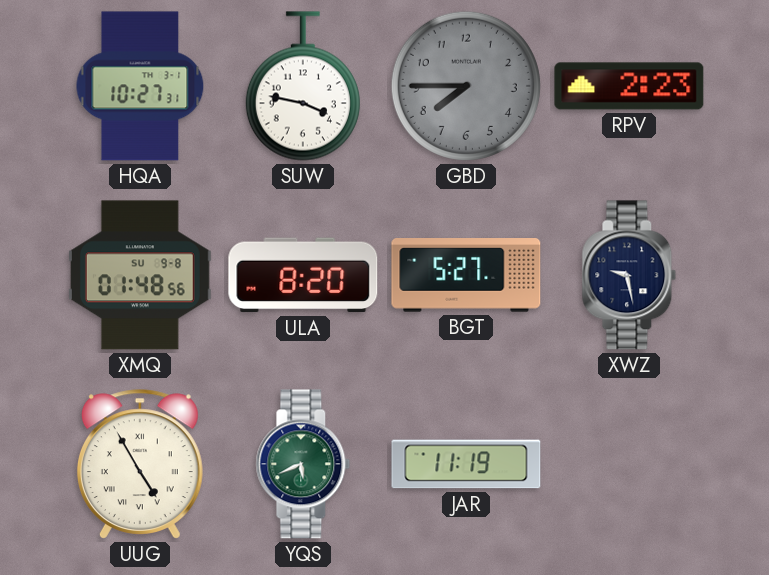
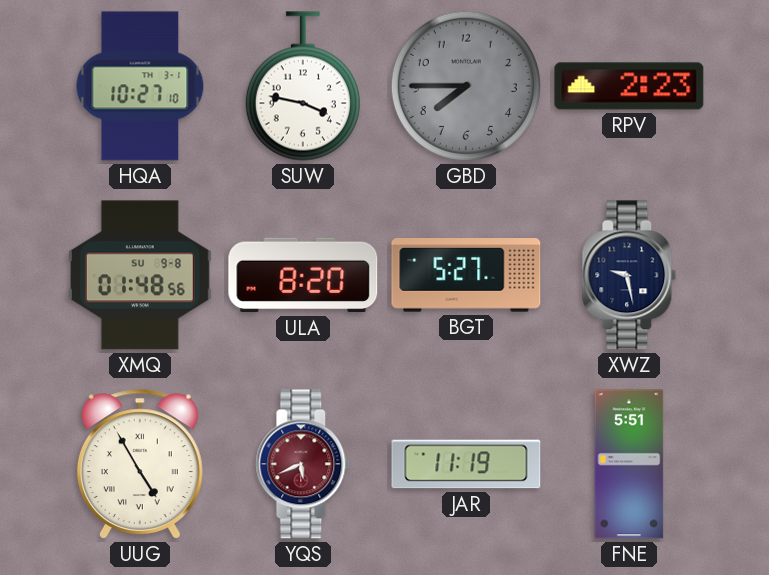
HQA: 10:27:31 -> 10:27:10
YQS dial: green -> burgundy
FNE: none -> 5:51
